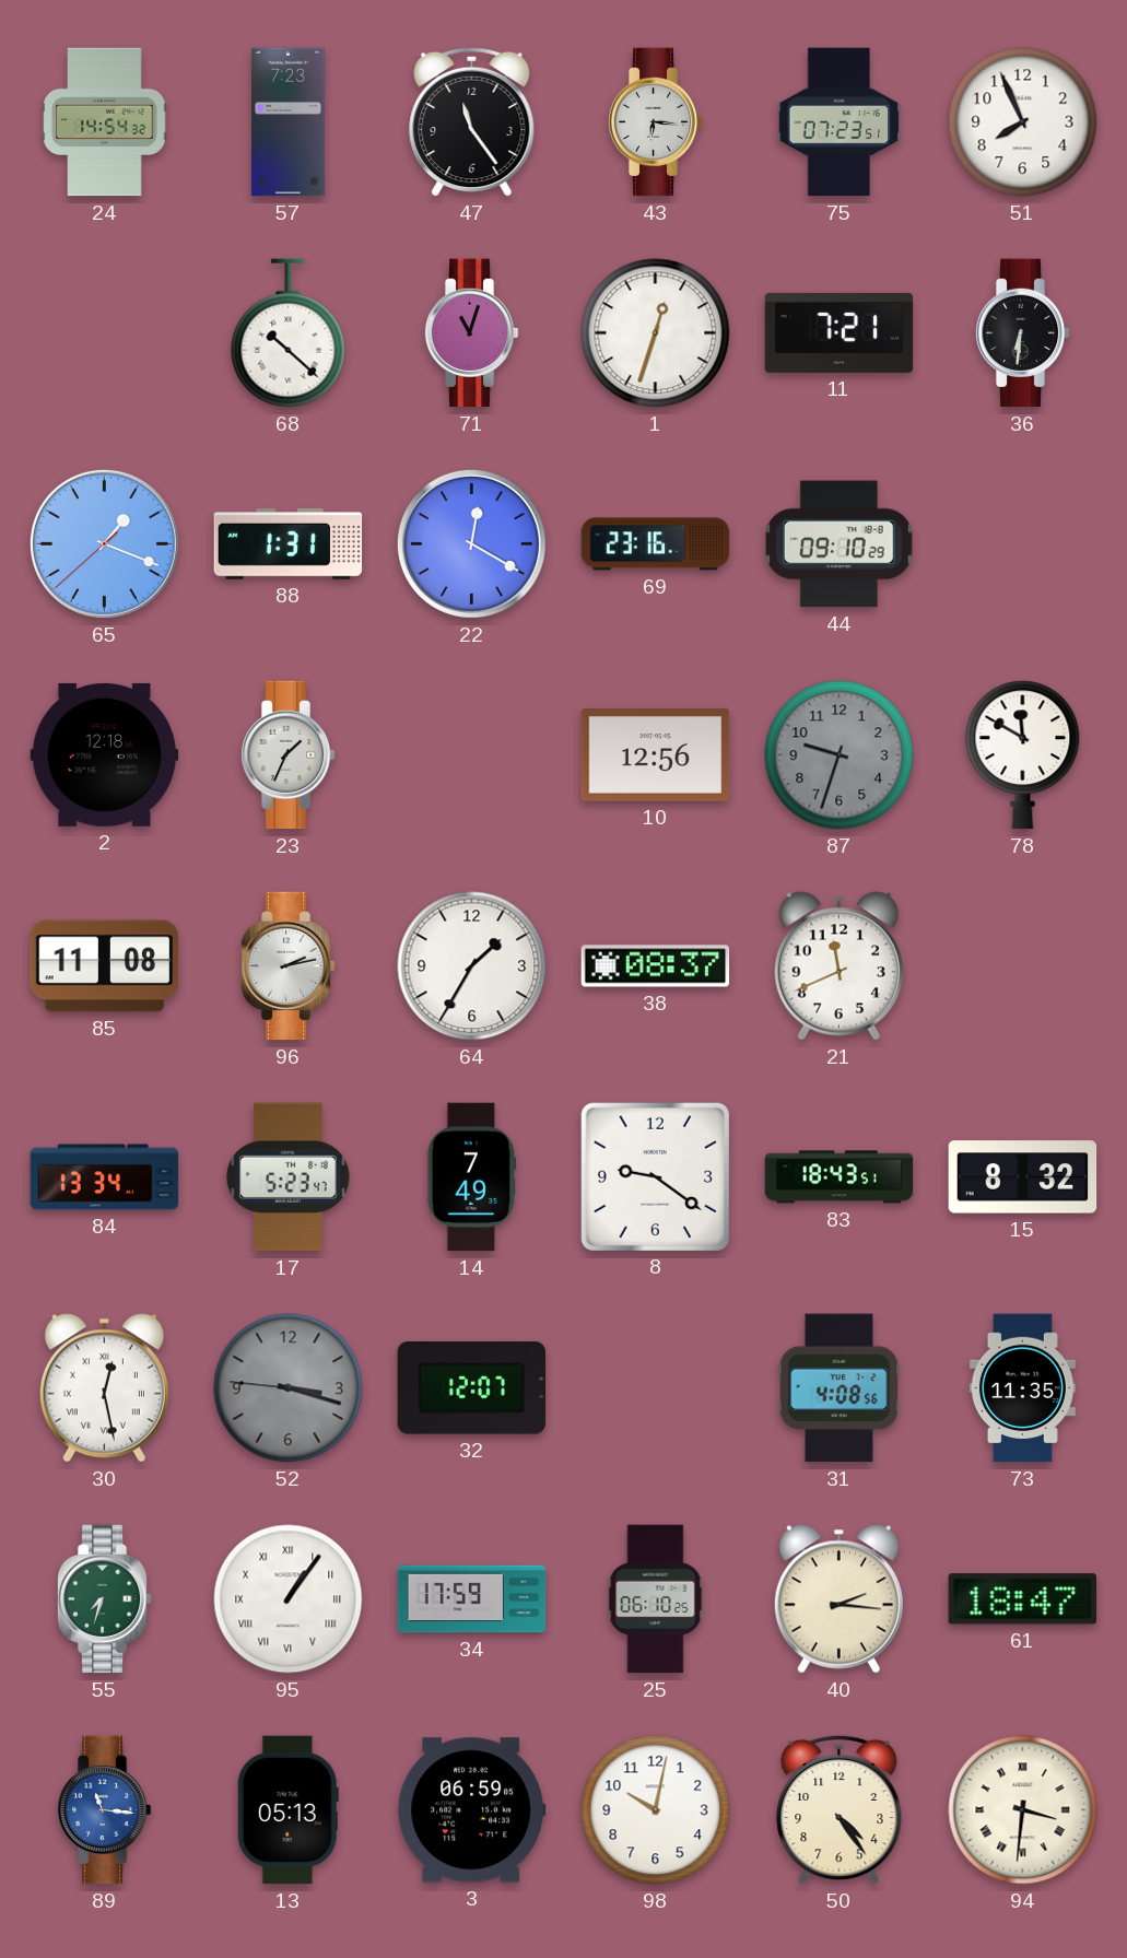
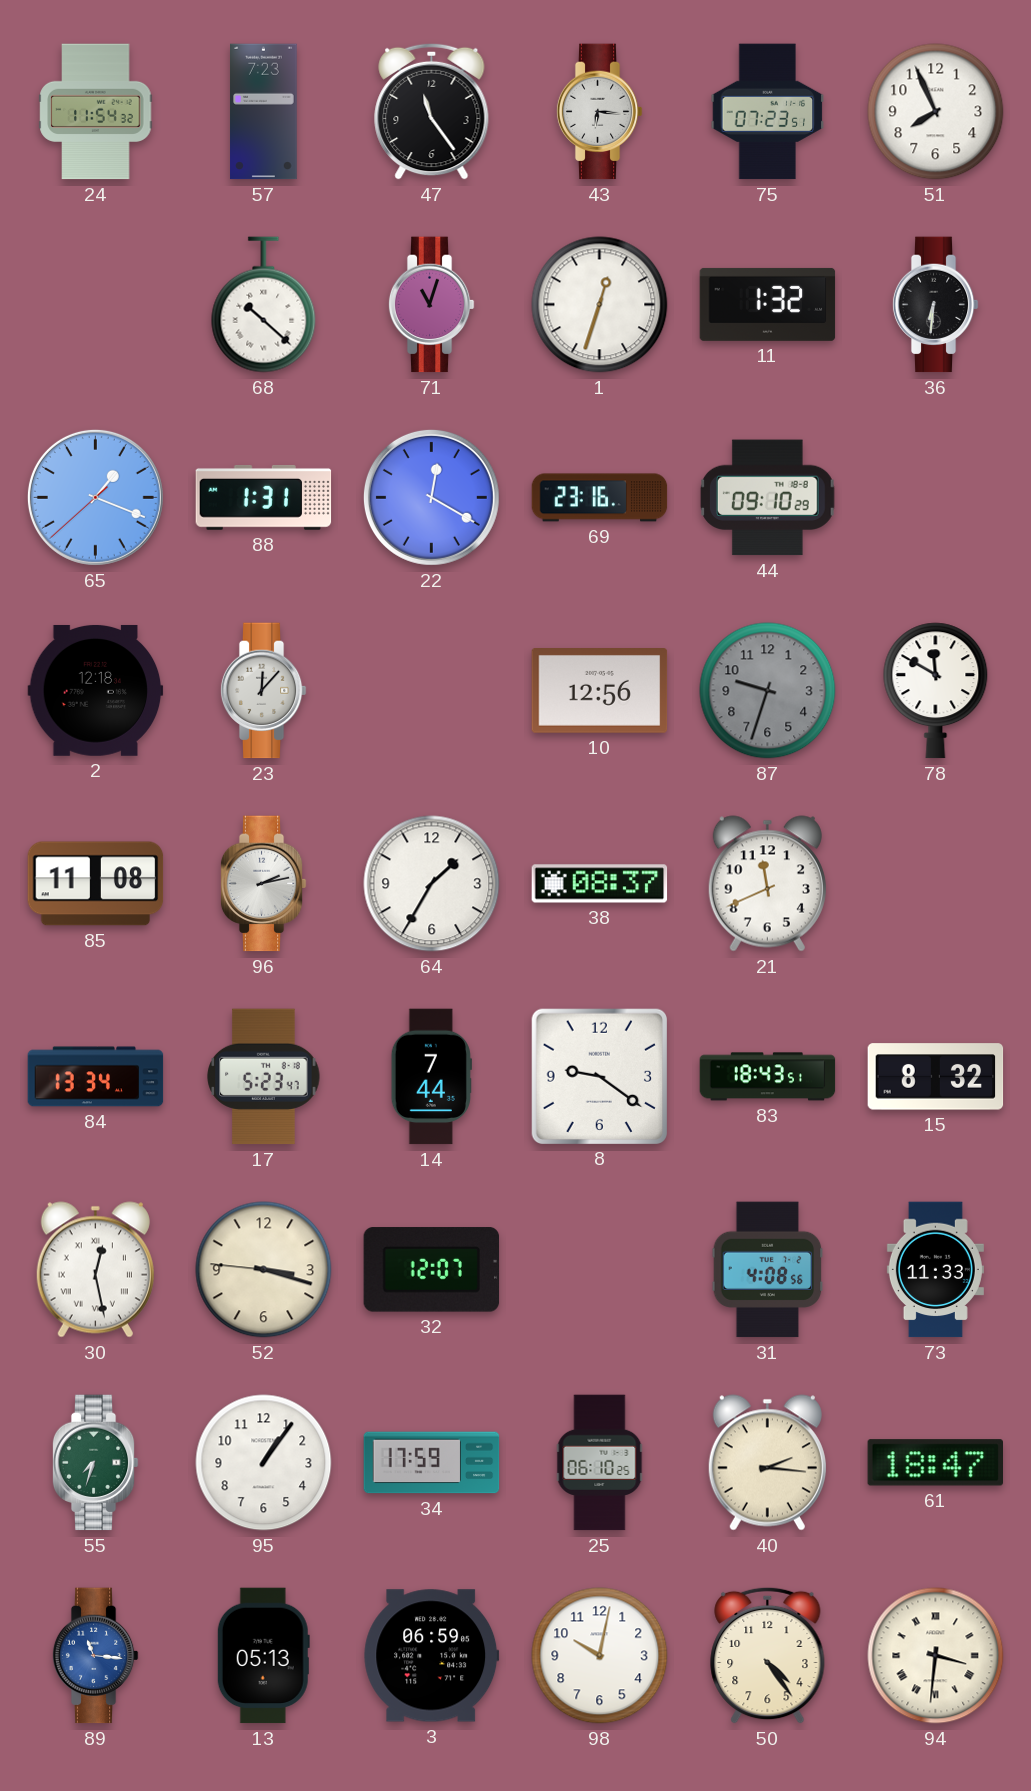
24: 14:54 -> 11:54
11: 7:21 -> 1:32
23: 1:34 -> 12:07
14: 7:49 -> 7:44
52 dial: grey -> cream
73: 11:35 -> 11:33
95 numerals: Roman -> Arabic
